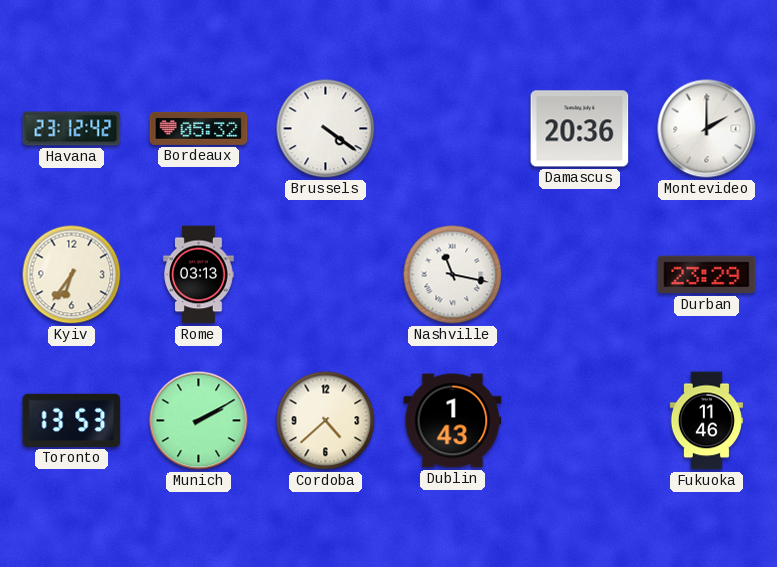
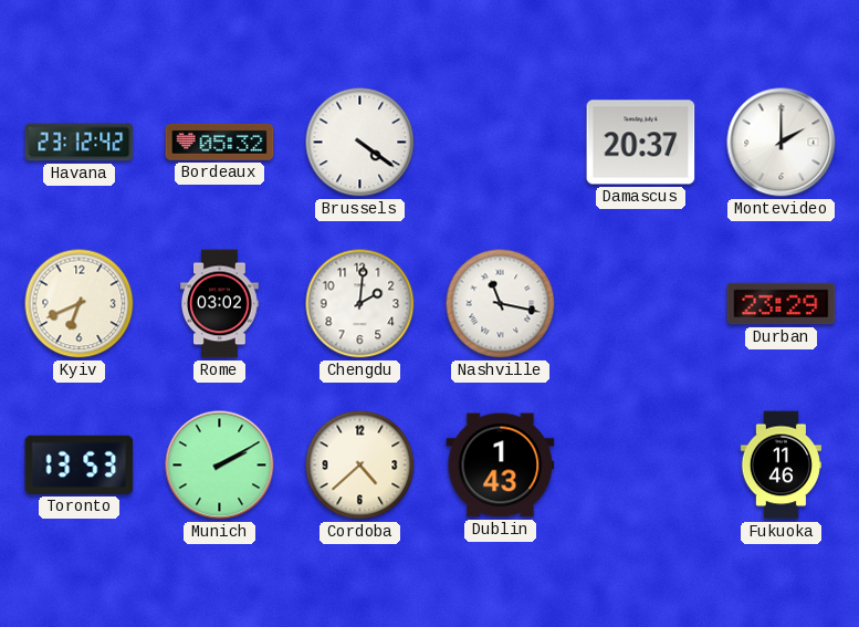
Damascus: 20:36 -> 20:37
Kyiv: 6:36 -> 6:41
Rome: 03:13 -> 03:02
Chengdu: none -> 2:01
